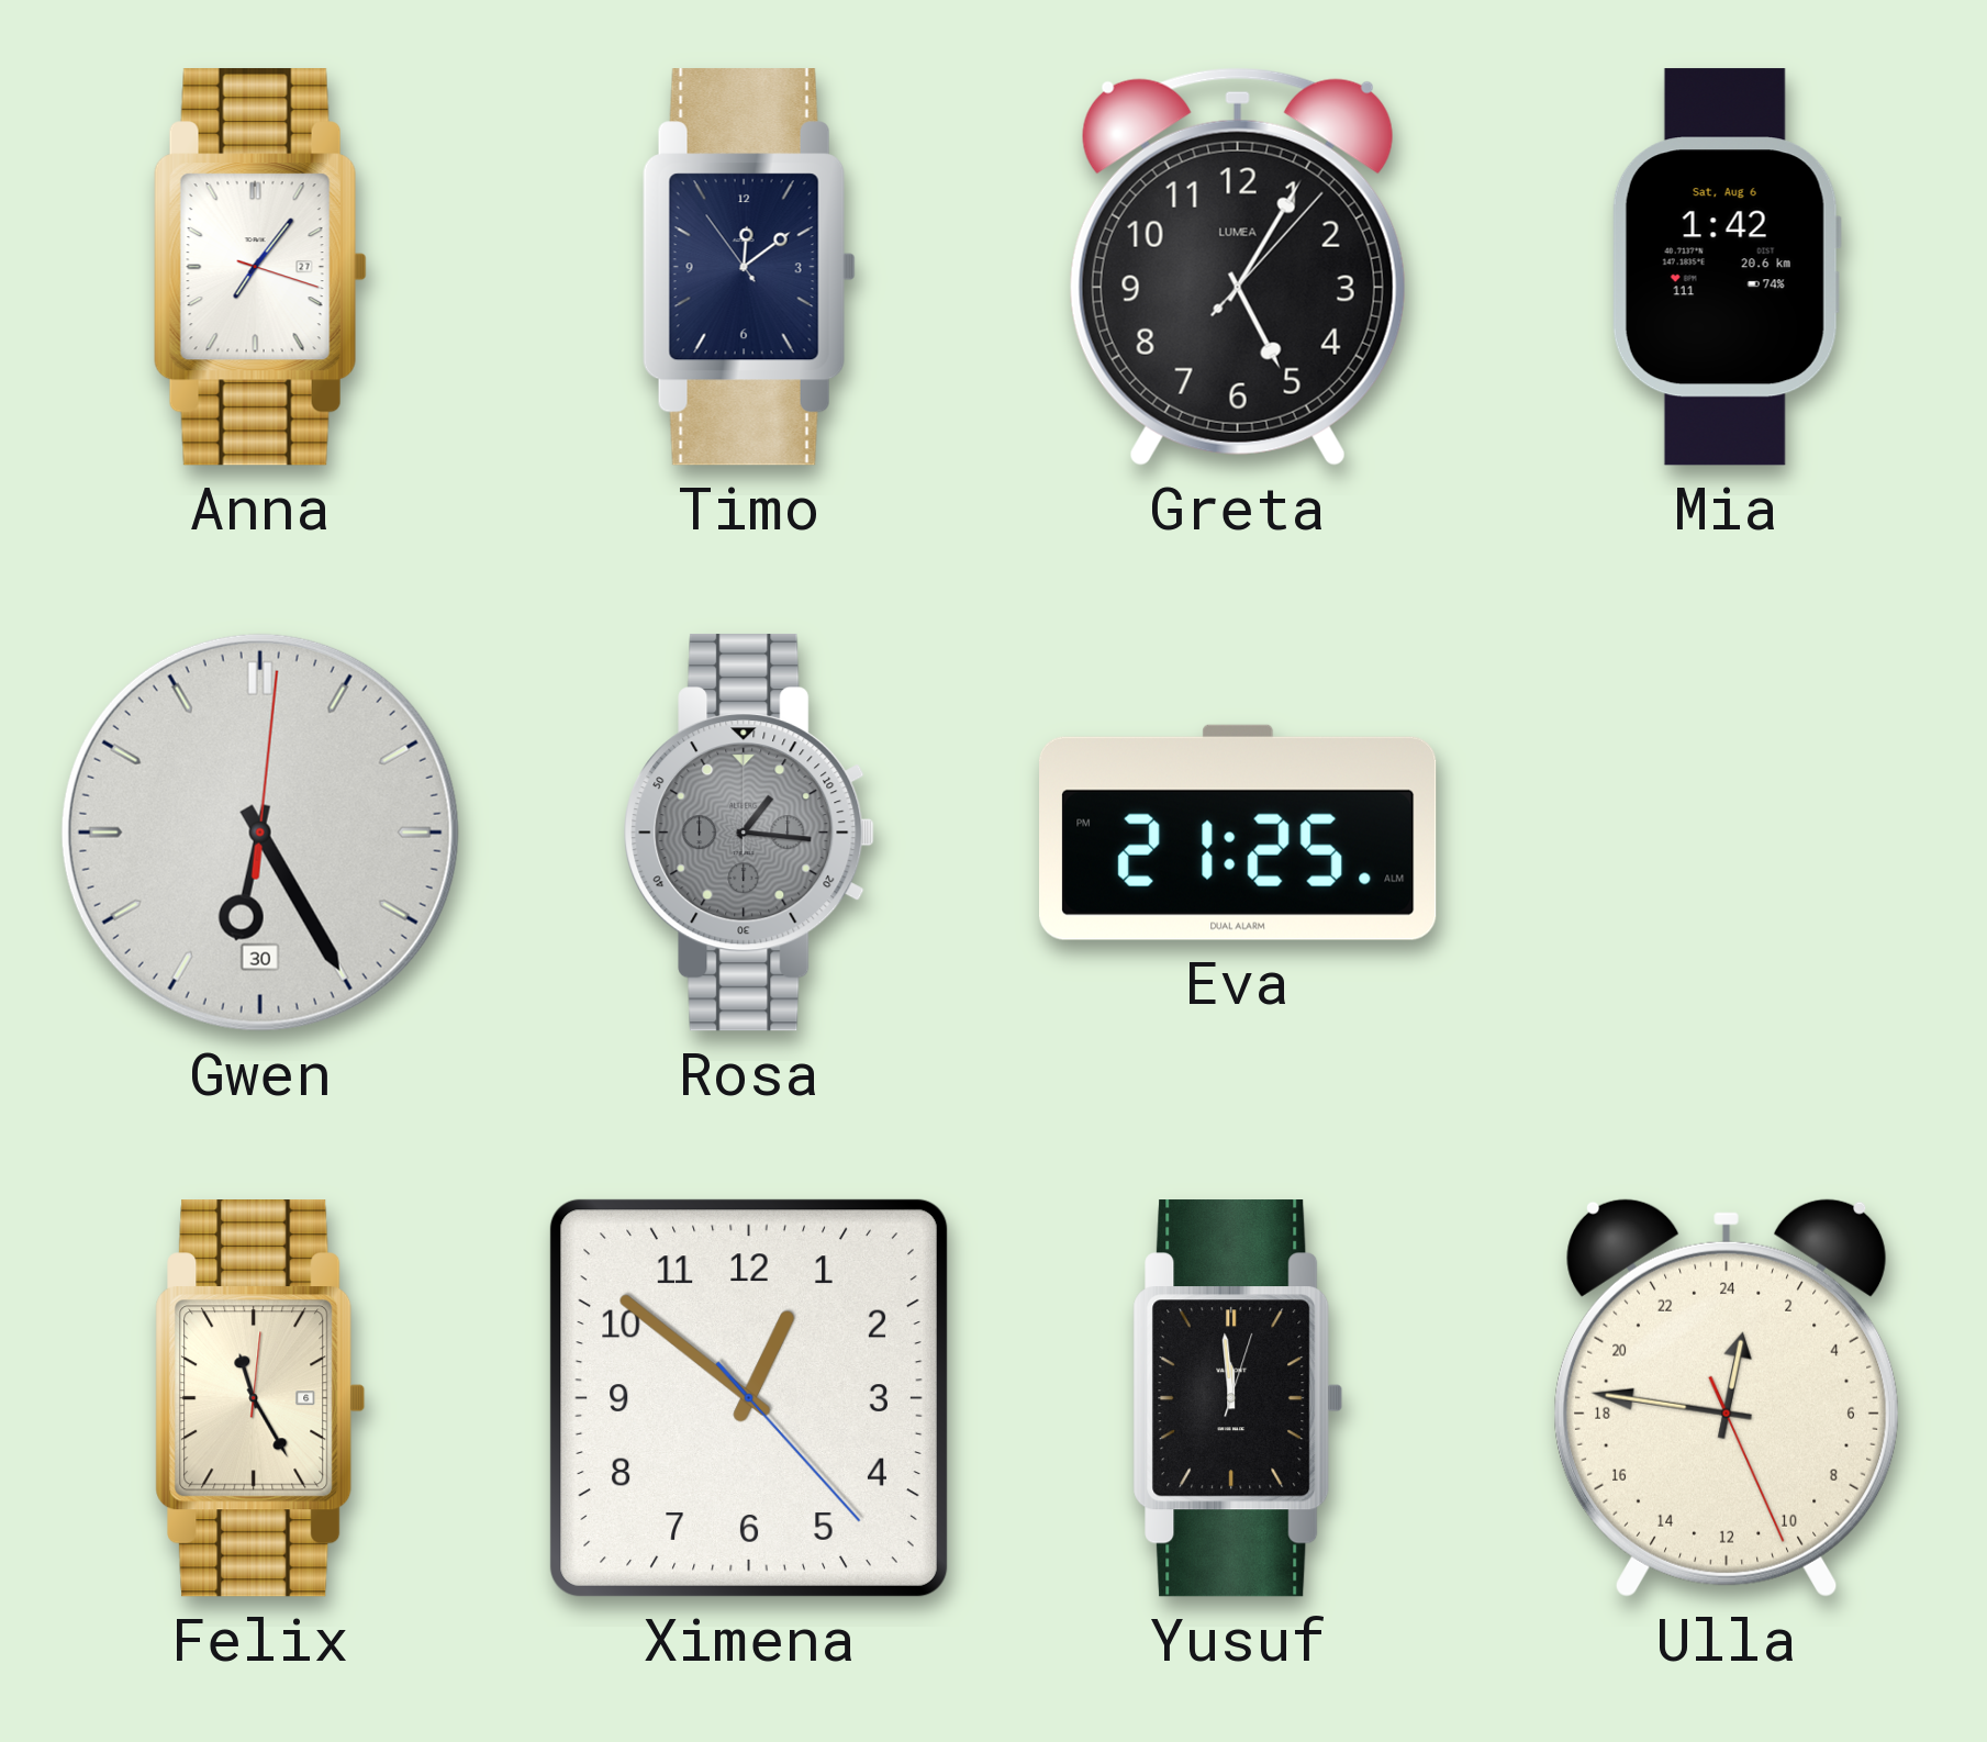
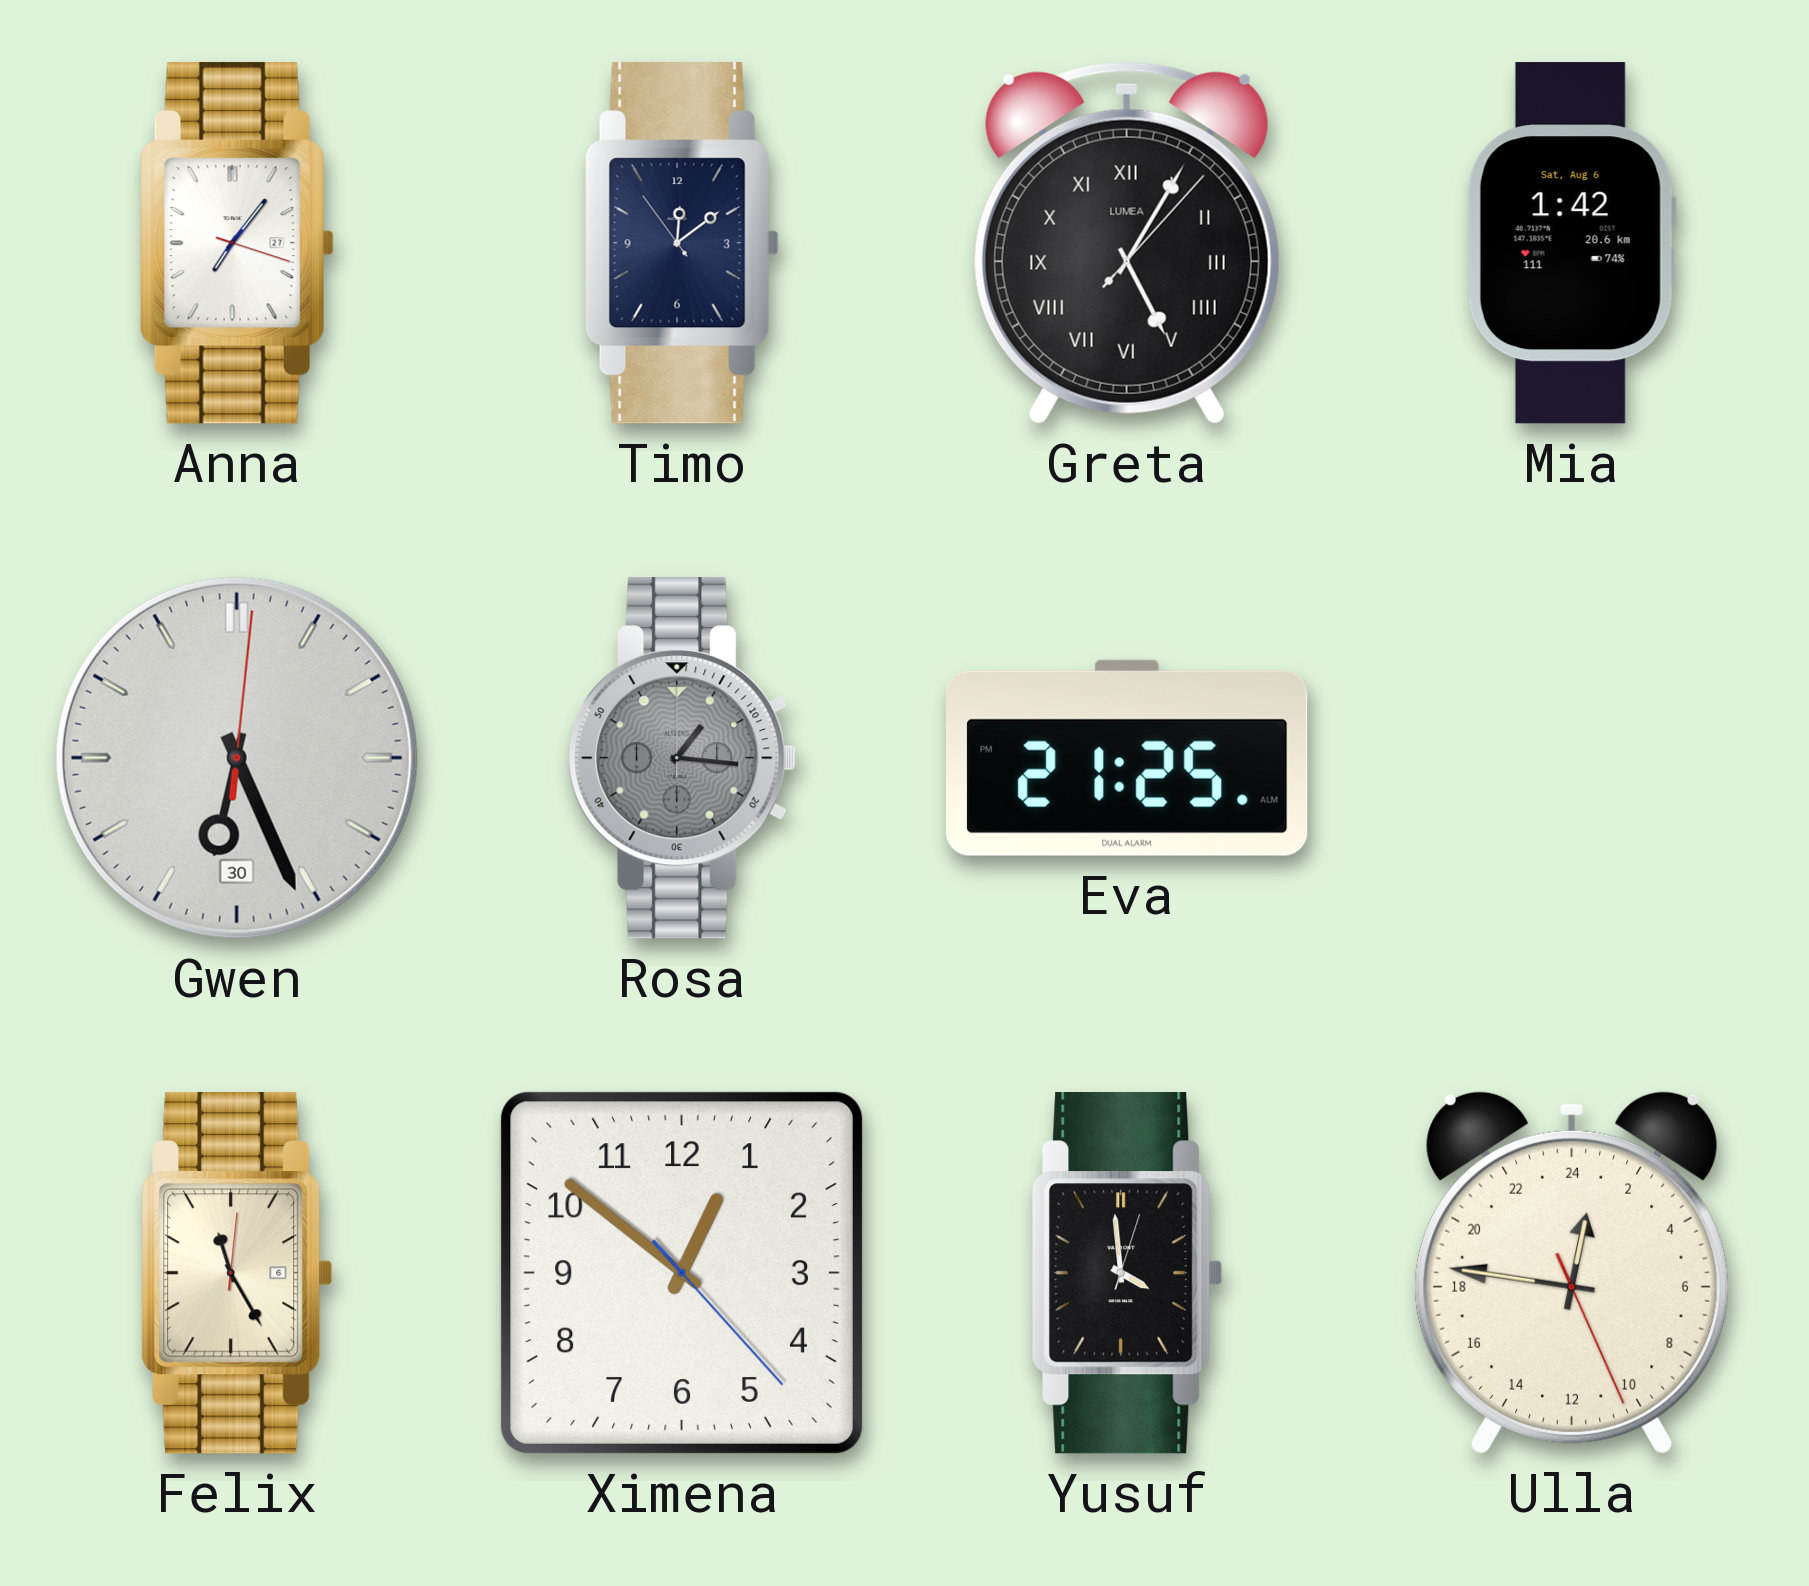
Greta numerals: Arabic -> Roman
Gwen: 6:25 -> 6:26
Yusuf: 11:59 -> 3:59
